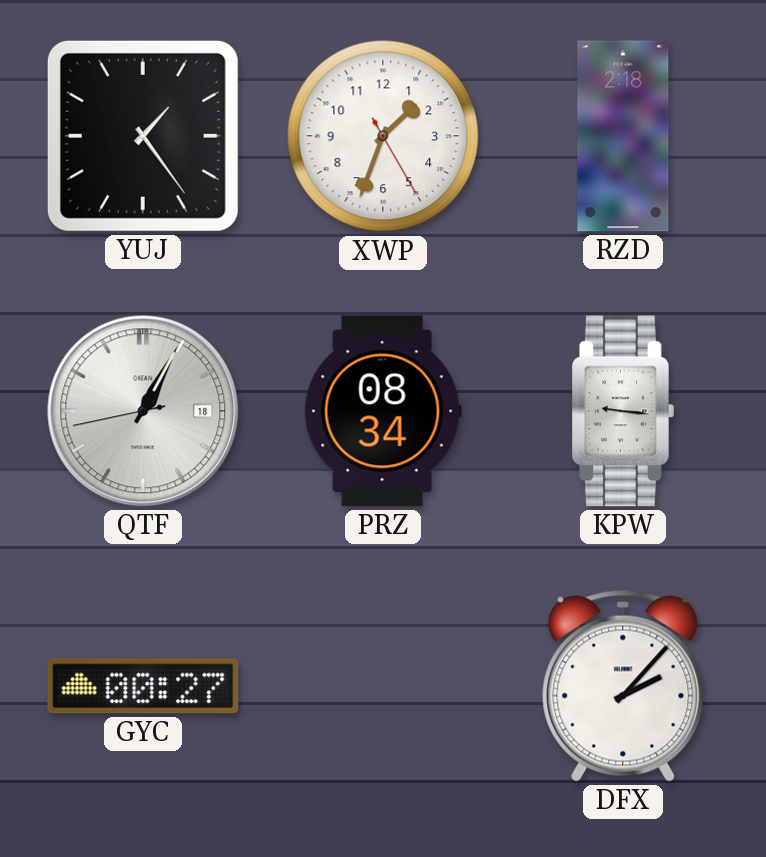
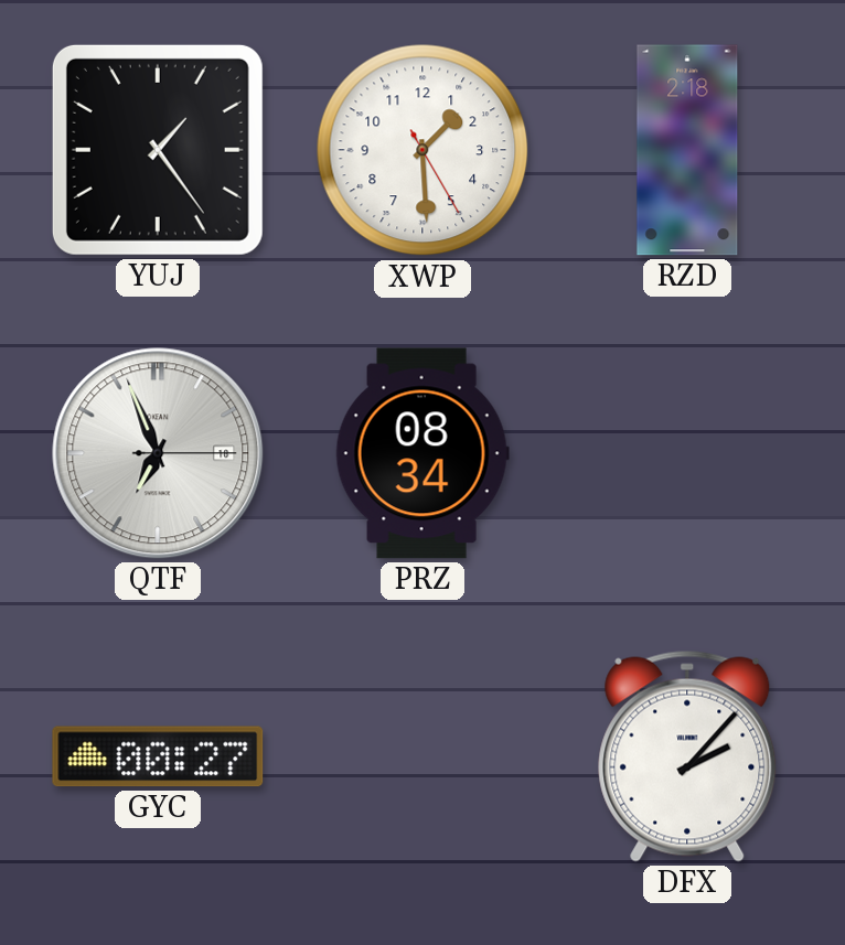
XWP: 1:33 -> 1:29
QTF: 1:04 -> 6:56
KPW: 9:16 -> none
